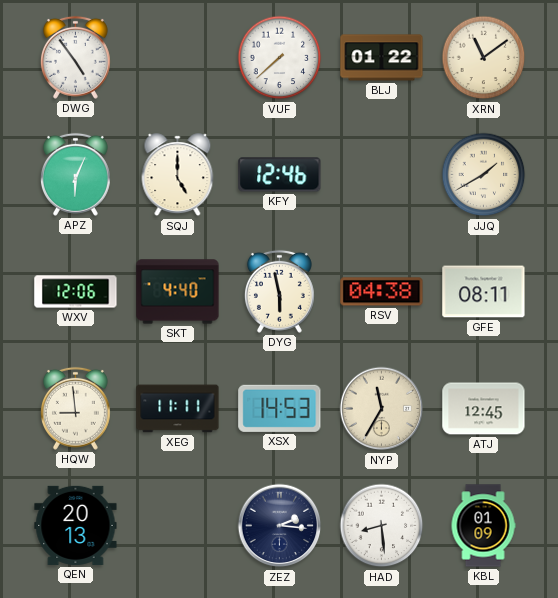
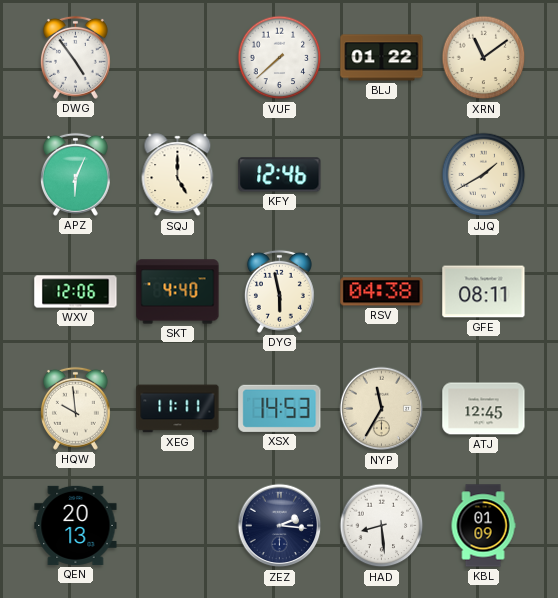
HQW: 8:59 -> 9:59
